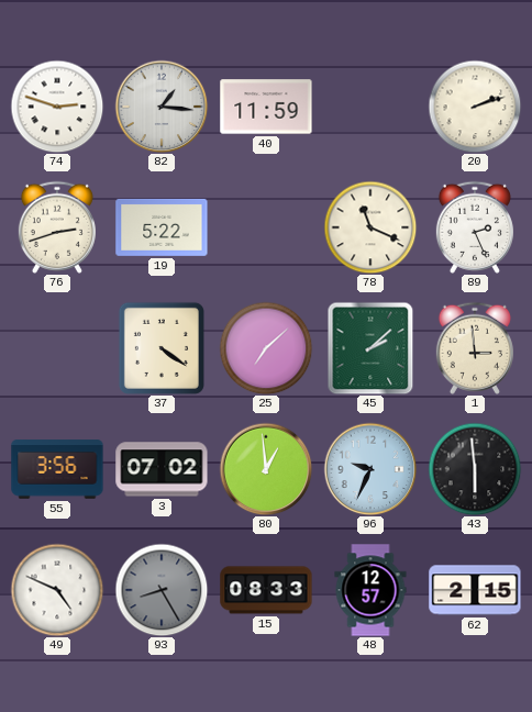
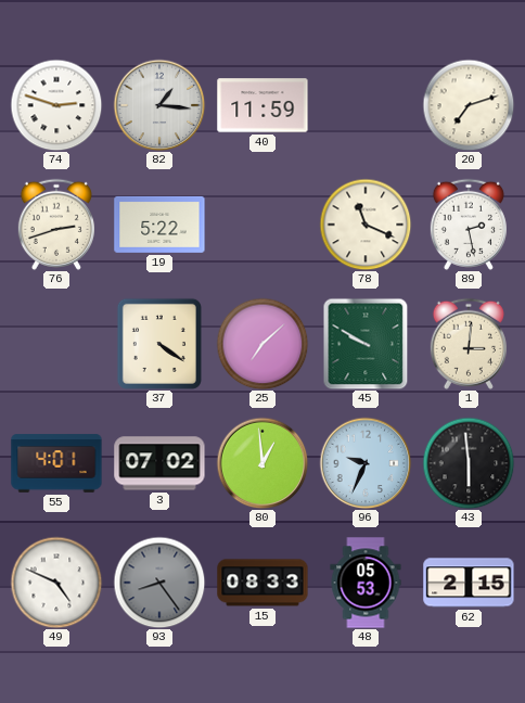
20: 2:12 -> 7:12
89: 2:26 -> 2:28
45: 2:08 -> 9:50
1: 2:59 -> 3:01
55: 3:56 -> 4:01
93: 8:25 -> 8:24
48: 12:57 -> 05:53
